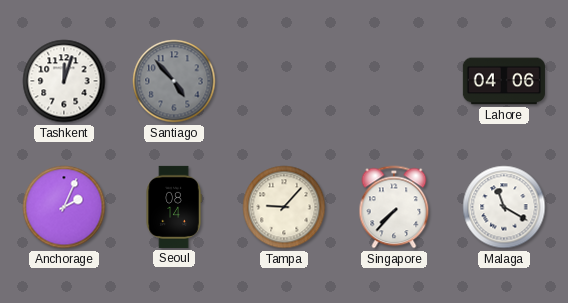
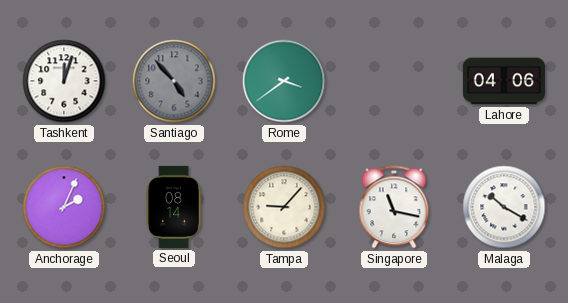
Rome: none -> 3:39
Singapore: 7:37 -> 11:17
Malaga: 11:20 -> 10:20
